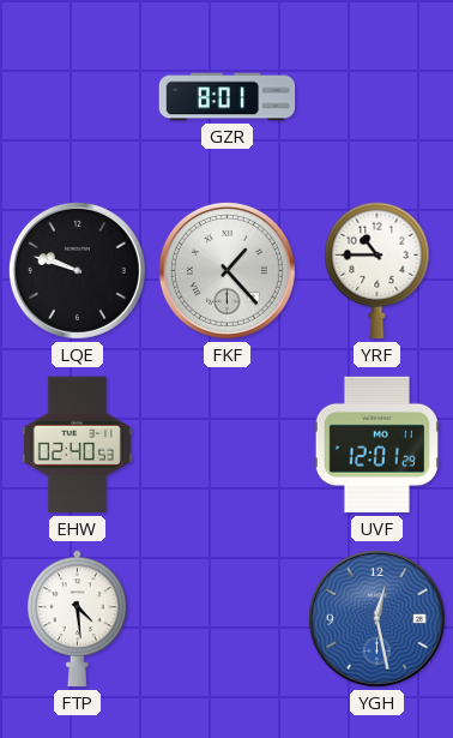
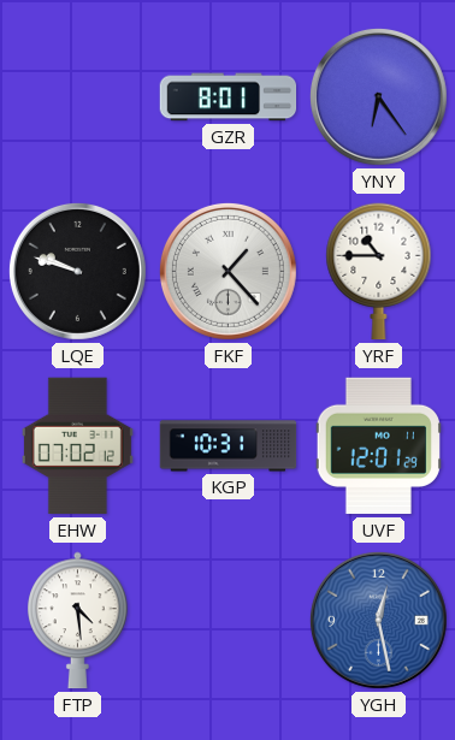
YNY: none -> 6:24
EHW: 02:40 -> 07:02
KGP: none -> 10:31
